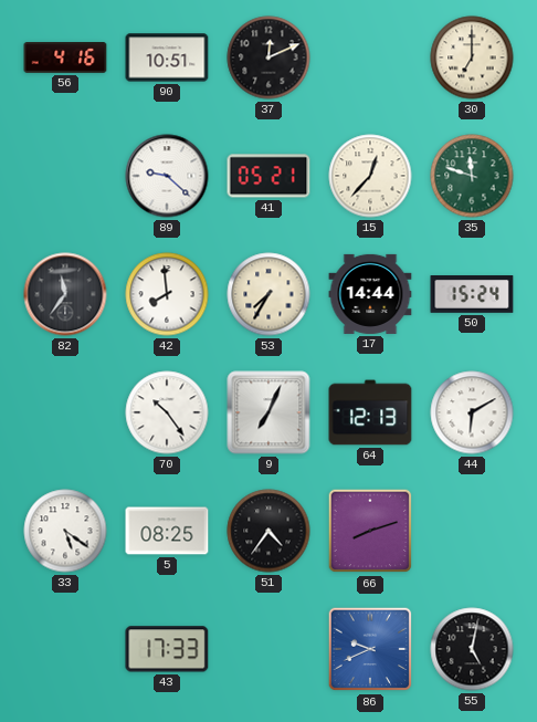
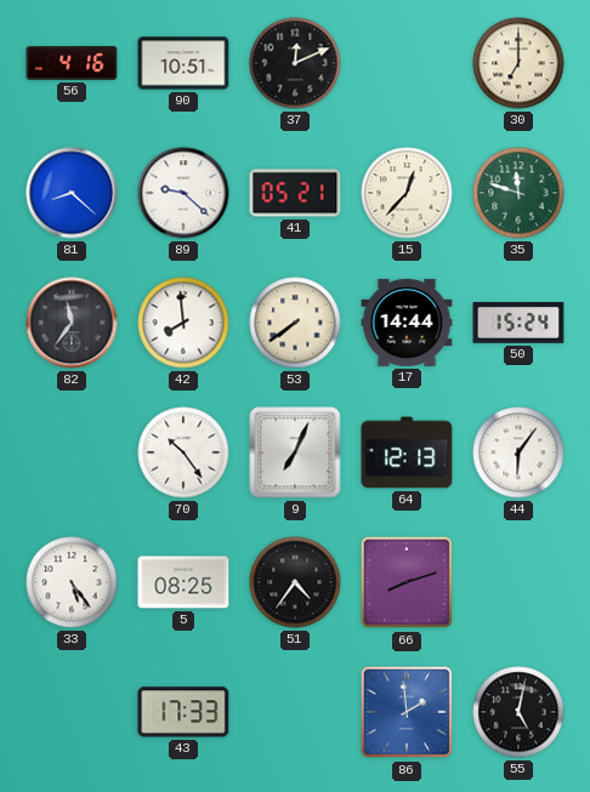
81: none -> 8:22
53: 7:35 -> 7:39
44: 6:10 -> 6:06
33: 5:21 -> 5:24
86: 9:41 -> 1:59
